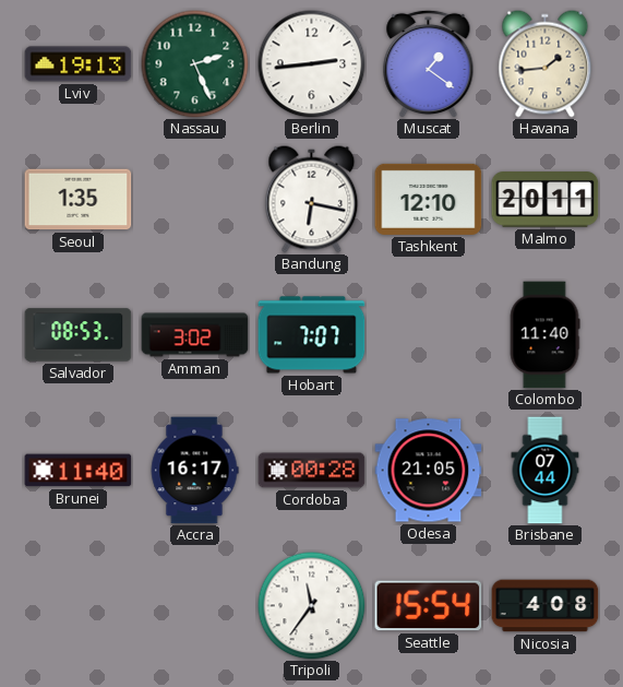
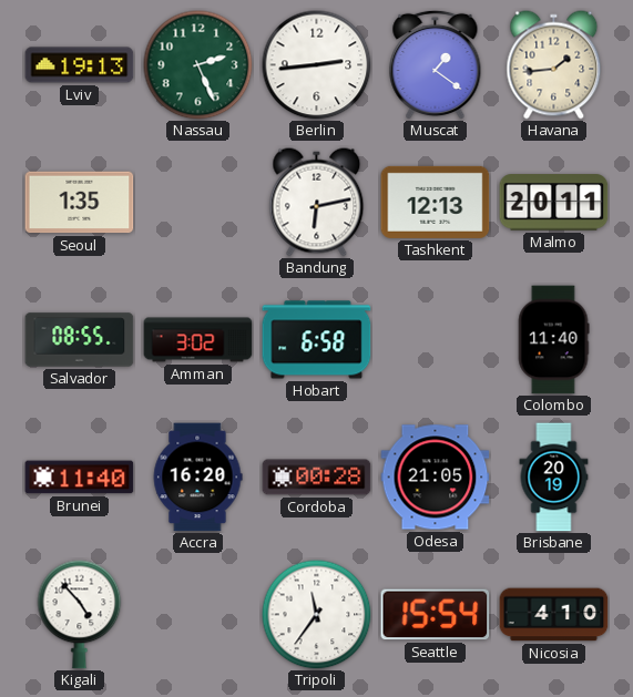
Bandung: 6:17 -> 6:13
Tashkent: 12:10 -> 12:13
Salvador: 08:53 -> 08:55
Hobart: 7:07 -> 6:58
Accra: 16:17 -> 16:20
Brisbane: 07:44 -> 20:19
Kigali: none -> 4:53
Nicosia: 4:08 -> 4:10
